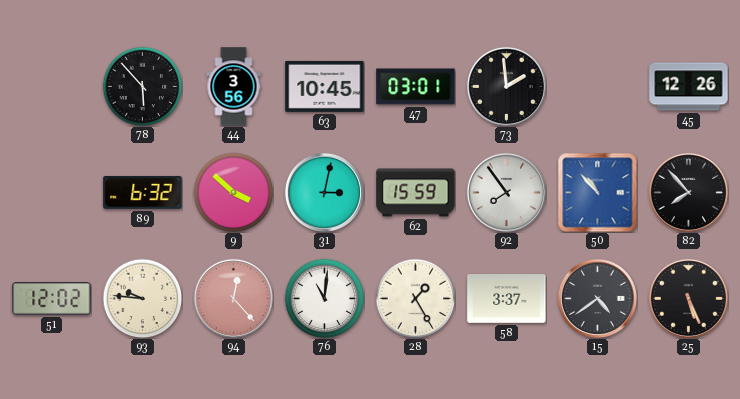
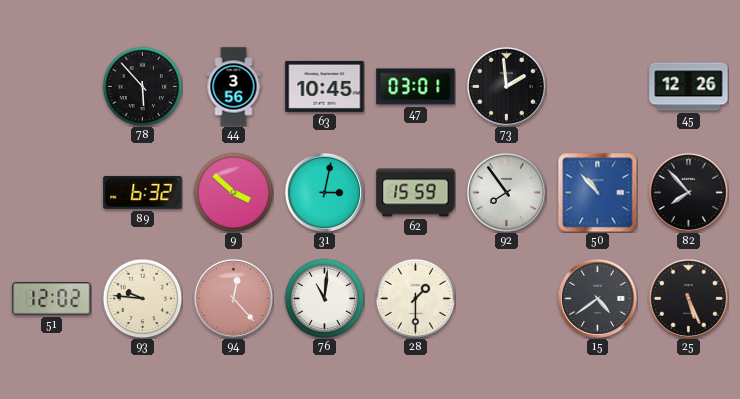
28: 1:25 -> 1:30
58: 3:37 -> none
